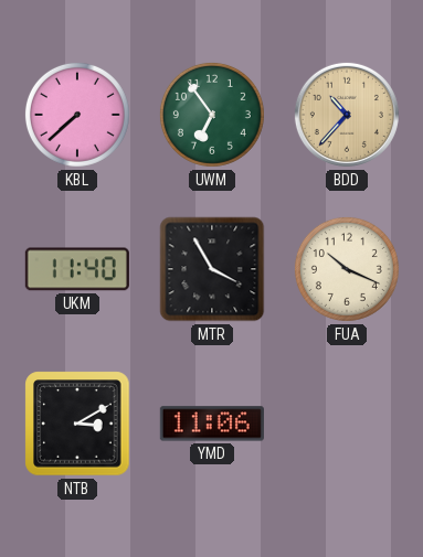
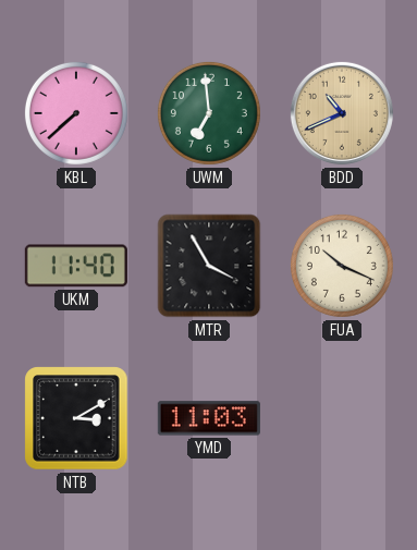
UWM: 6:54 -> 6:59
BDD: 10:37 -> 10:41
YMD: 11:06 -> 11:03
